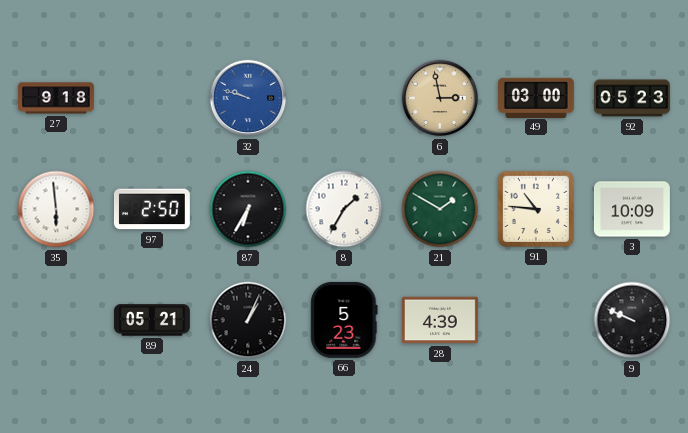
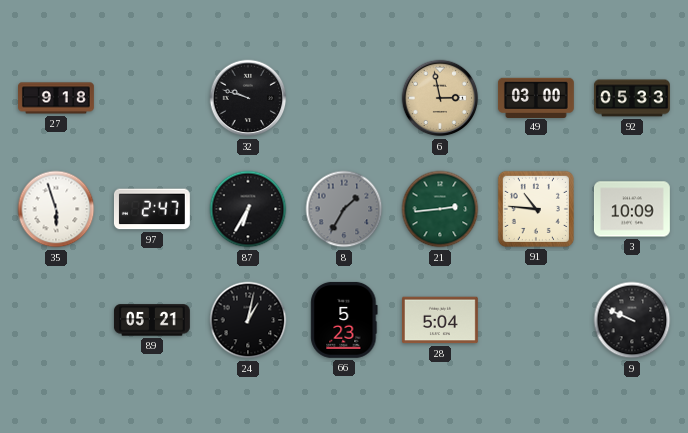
32 dial: blue -> black
92: 05:23 -> 05:33
35: 5:59 -> 5:57
97: 2:50 -> 2:47
8 dial: white -> grey
21: 1:50 -> 2:44
24: 1:04 -> 1:02
28: 4:39 -> 5:04
